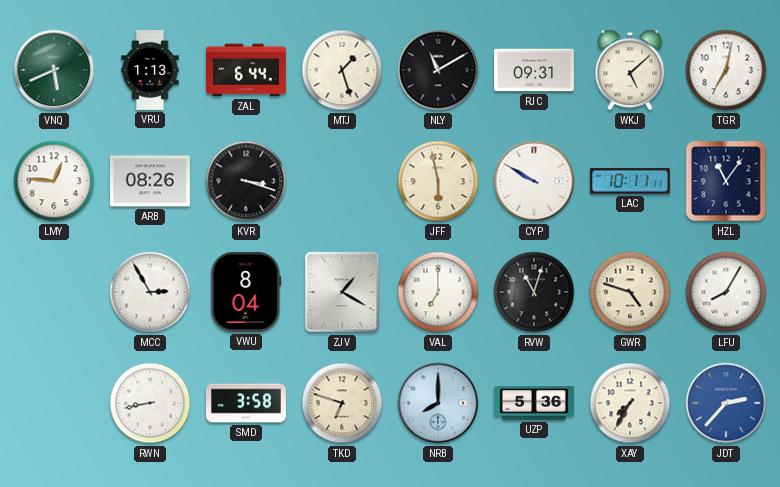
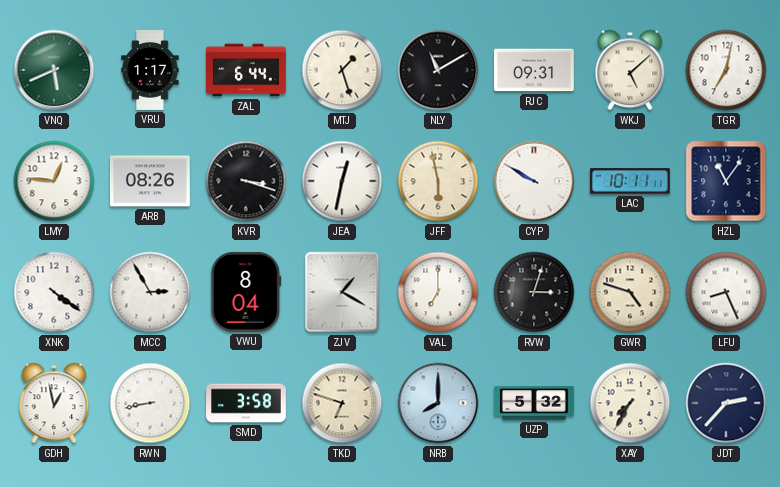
VRU: 1:13 -> 1:17
JEA: none -> 12:32
XNK: none -> 4:21
RVW: 11:03 -> 3:03
LFU: 8:05 -> 8:26
GDH: none -> 12:58
UZP: 5:36 -> 5:32
JDT dial: blue -> navy
